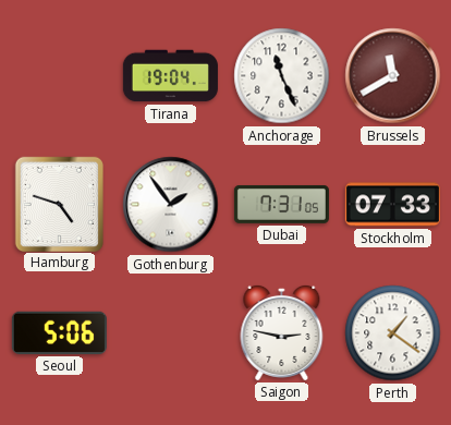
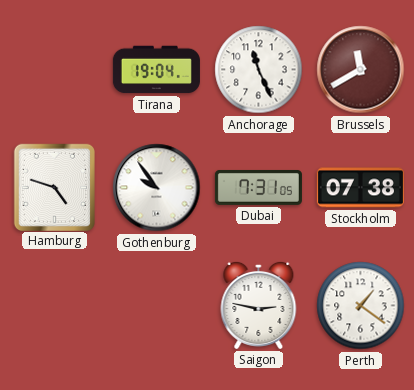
Gothenburg: 1:54 -> 9:54
Stockholm: 07:33 -> 07:38
Seoul: 5:06 -> none
